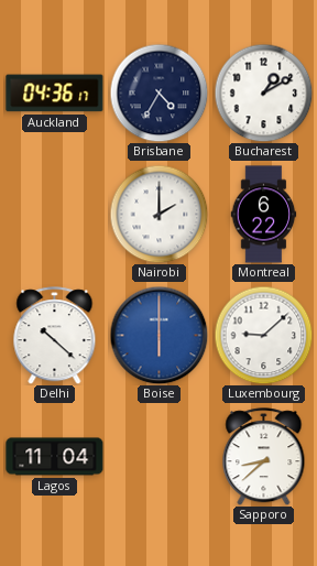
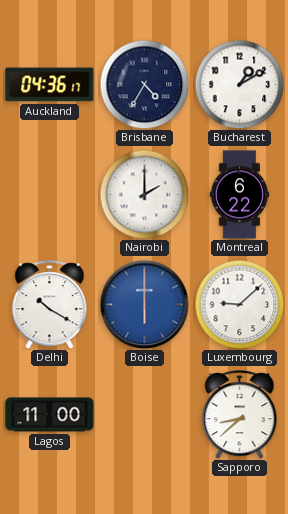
Delhi: 10:22 -> 10:20
Lagos: 11:04 -> 11:00
